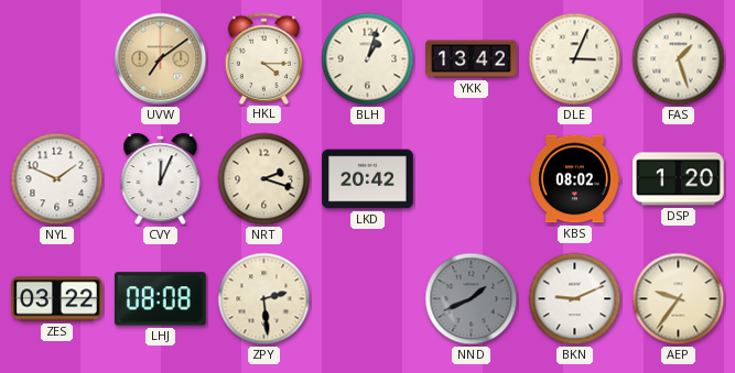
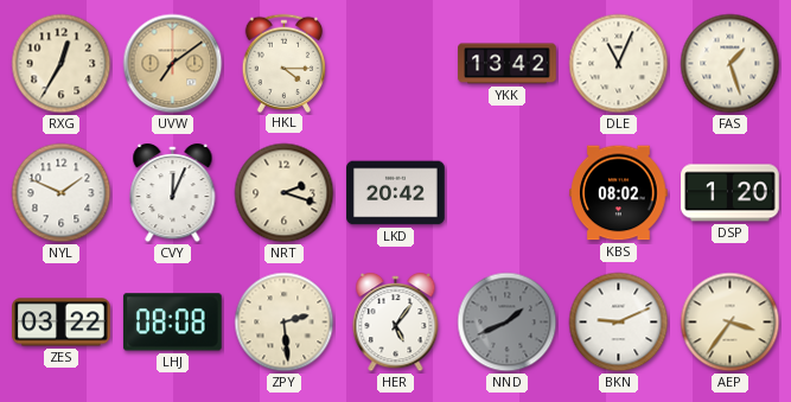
RXG: none -> 12:35
BLH: 1:03 -> none
DLE: 3:04 -> 11:04
HER: none -> 5:06
AEP: 9:36 -> 3:36
